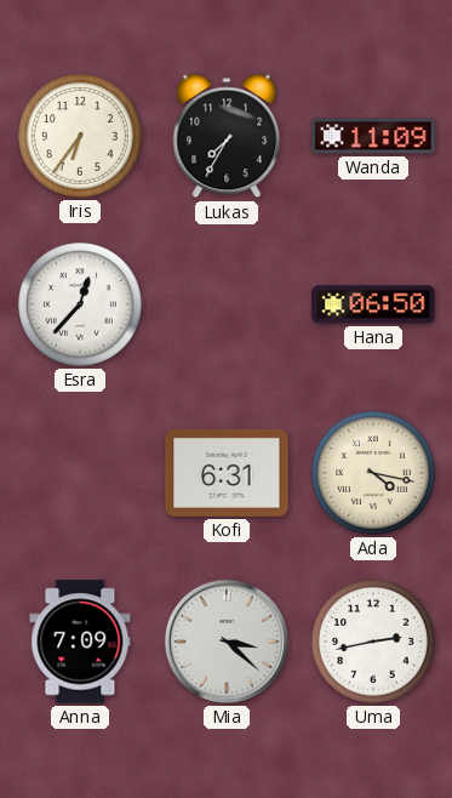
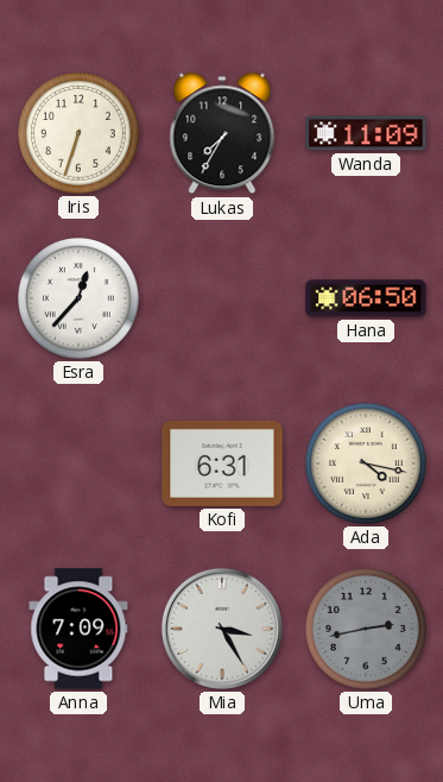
Iris: 6:36 -> 6:33
Mia: 3:22 -> 3:25
Uma dial: white -> grey
